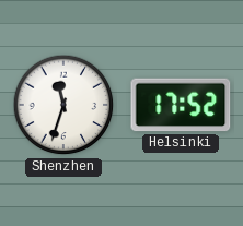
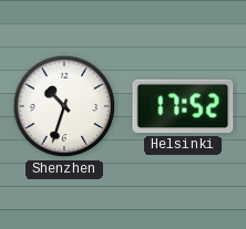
Shenzhen: 11:33 -> 10:33
